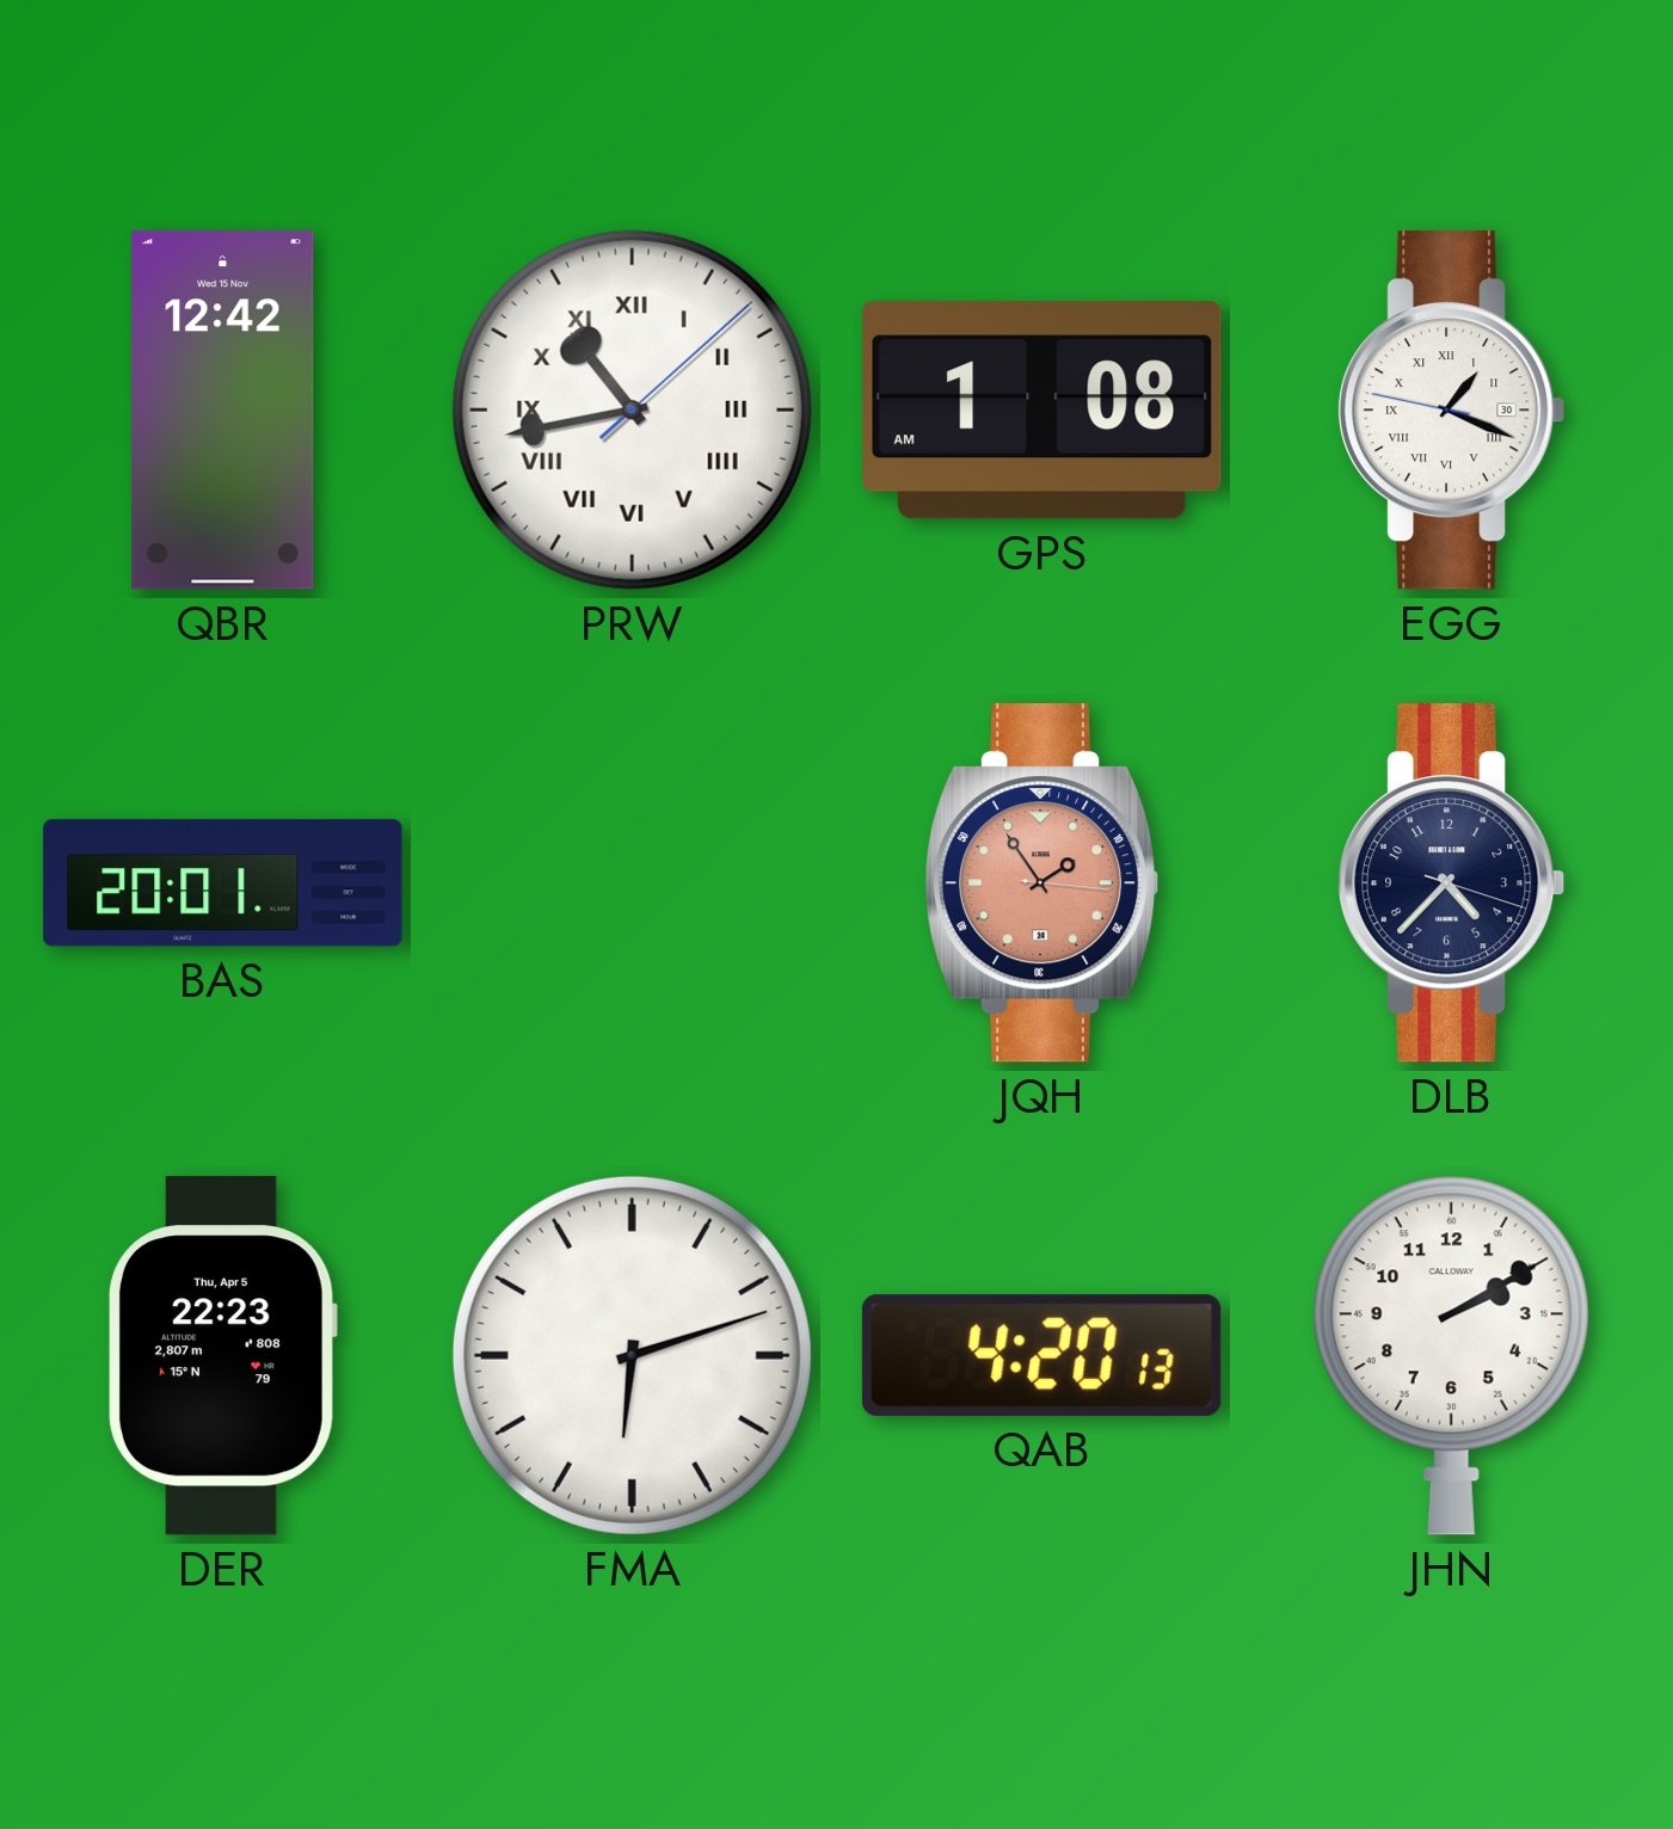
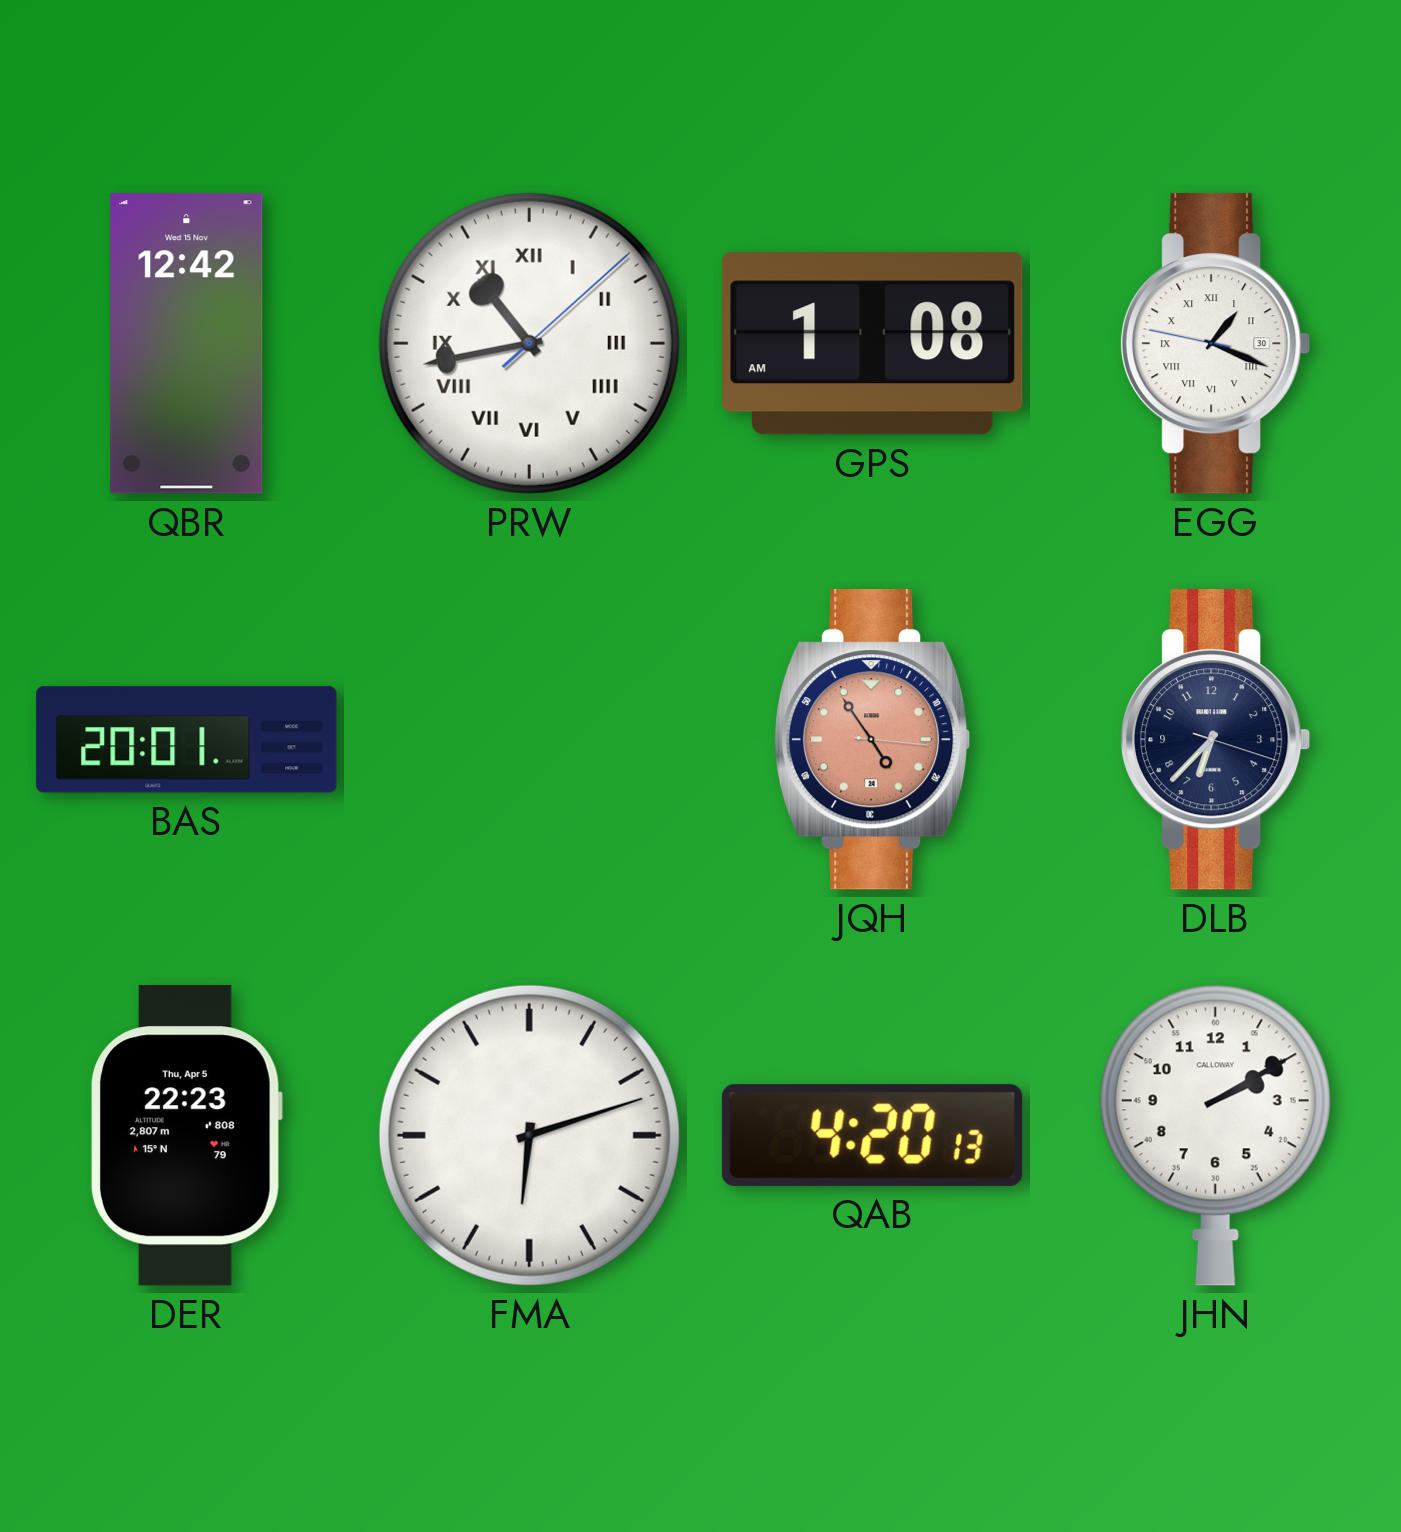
JQH: 1:54 -> 4:54
DLB: 4:37 -> 6:37
